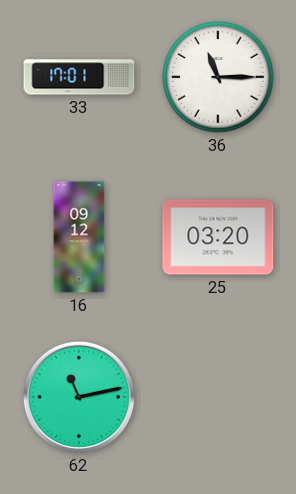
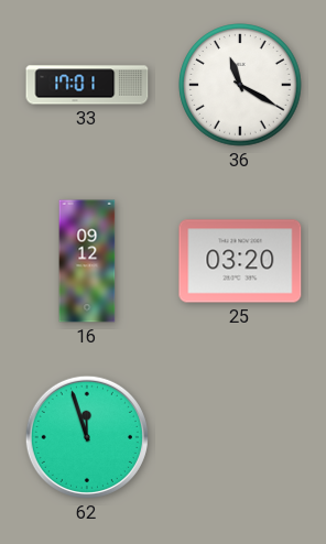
36: 11:15 -> 11:20
62: 11:13 -> 11:57
